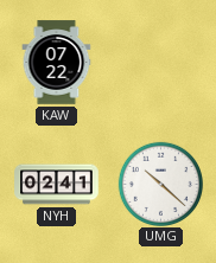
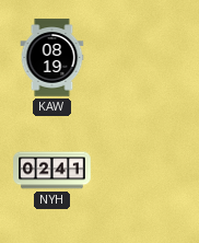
KAW: 07:22 -> 08:19
UMG: 10:22 -> none
